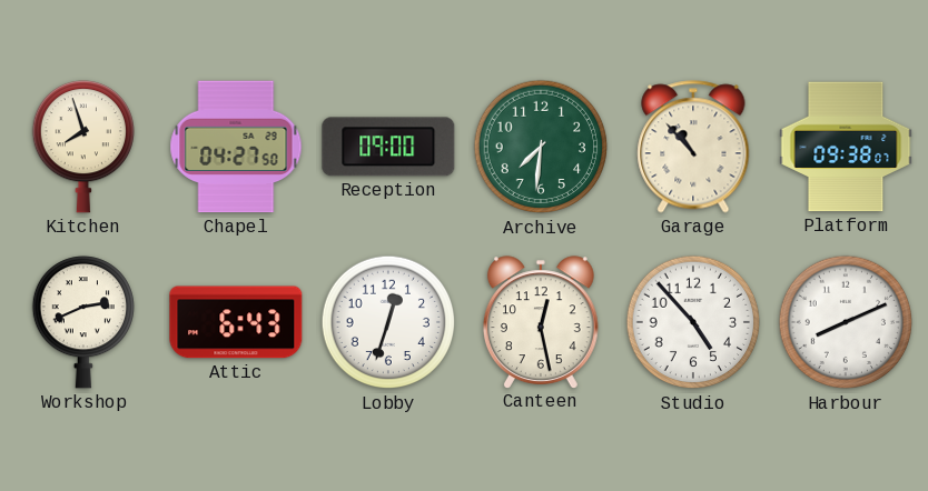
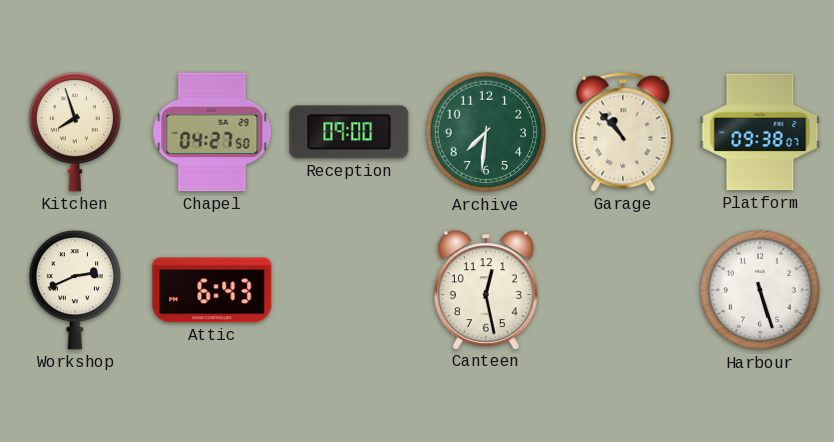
Lobby: 12:33 -> none
Studio: 4:53 -> none
Harbour: 8:11 -> 5:27
